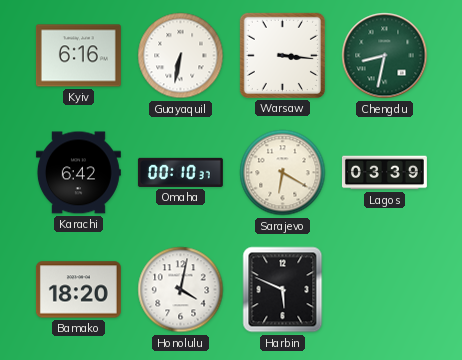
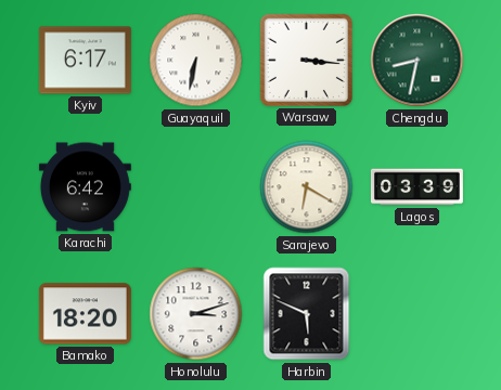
Kyiv: 6:16 -> 6:17
Omaha: 00:10 -> none
Honolulu: 4:02 -> 3:12
